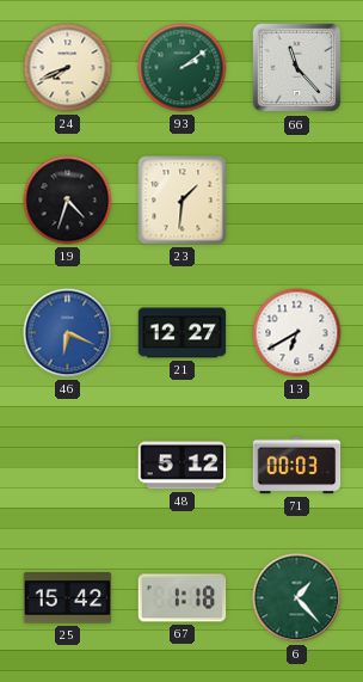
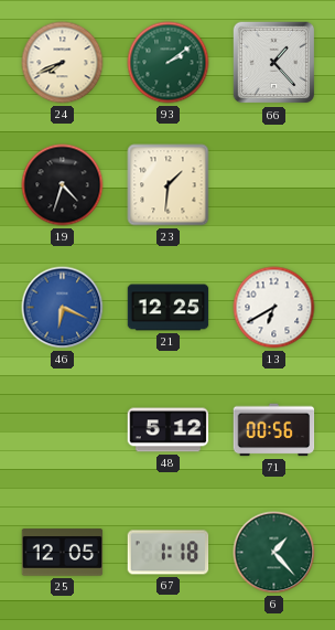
66: 11:23 -> 1:23
21: 12:27 -> 12:25
71: 00:03 -> 00:56
25: 15:42 -> 12:05
